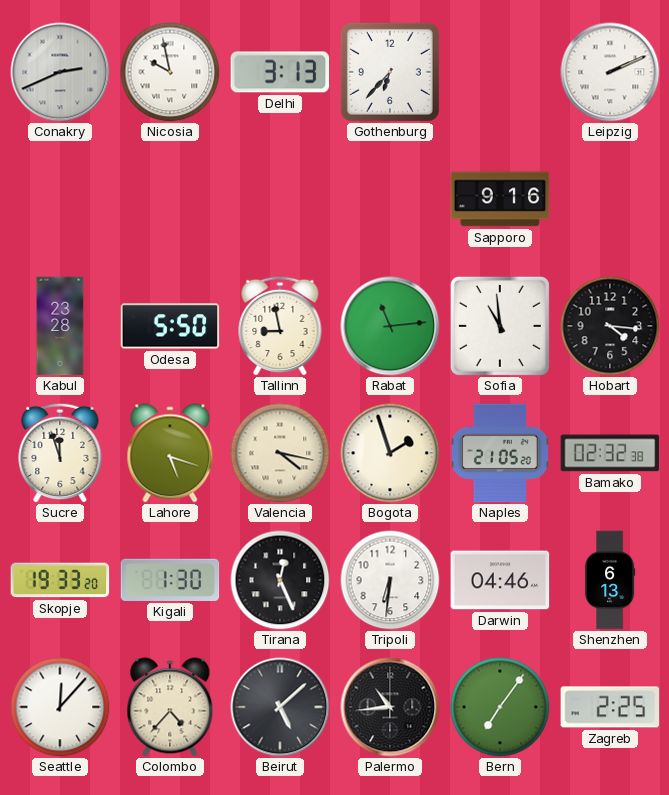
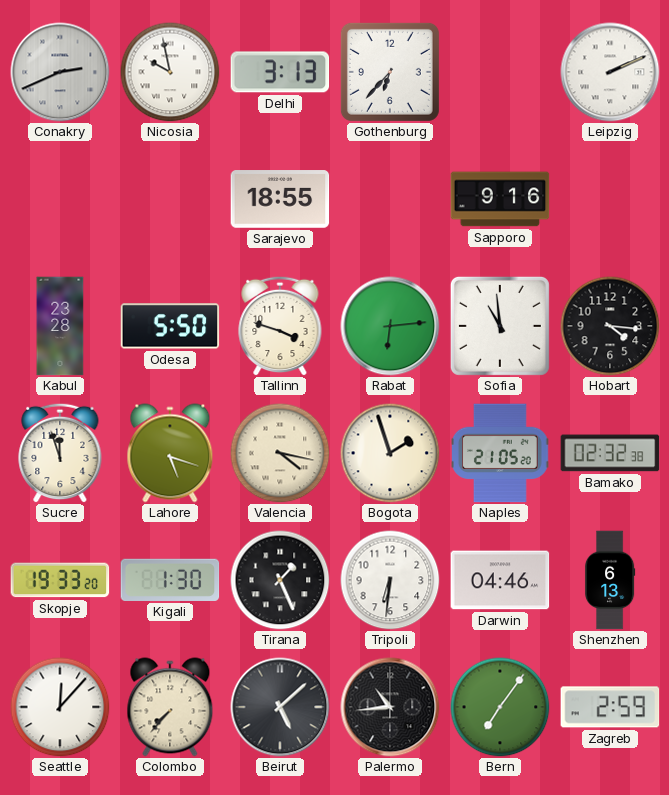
Sarajevo: none -> 18:55
Tallinn: 8:58 -> 3:48
Rabat: 11:14 -> 6:14
Tirana: 12:26 -> 1:26
Colombo: 4:37 -> 7:37
Zagreb: 2:25 -> 2:59
